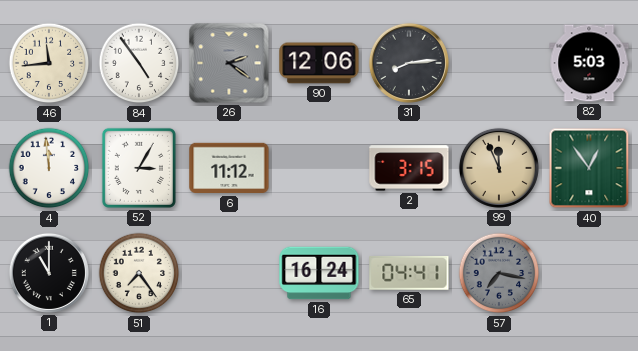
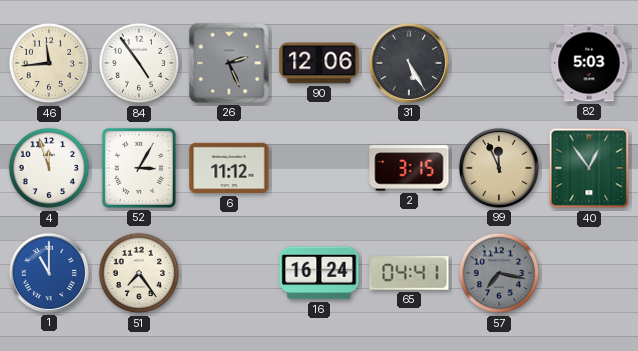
26: 2:21 -> 2:26
31: 8:14 -> 5:25
4: 11:59 -> 11:57
1 dial: black -> blue
